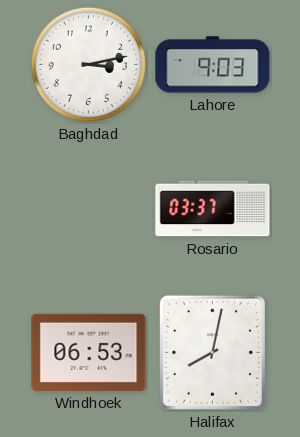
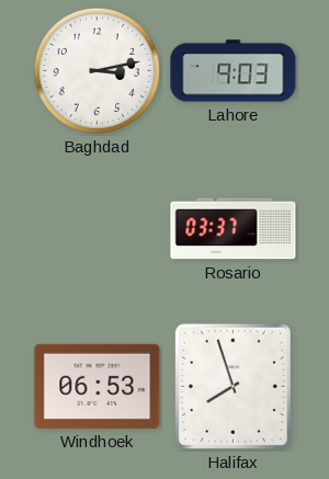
Halifax: 8:02 -> 7:57
